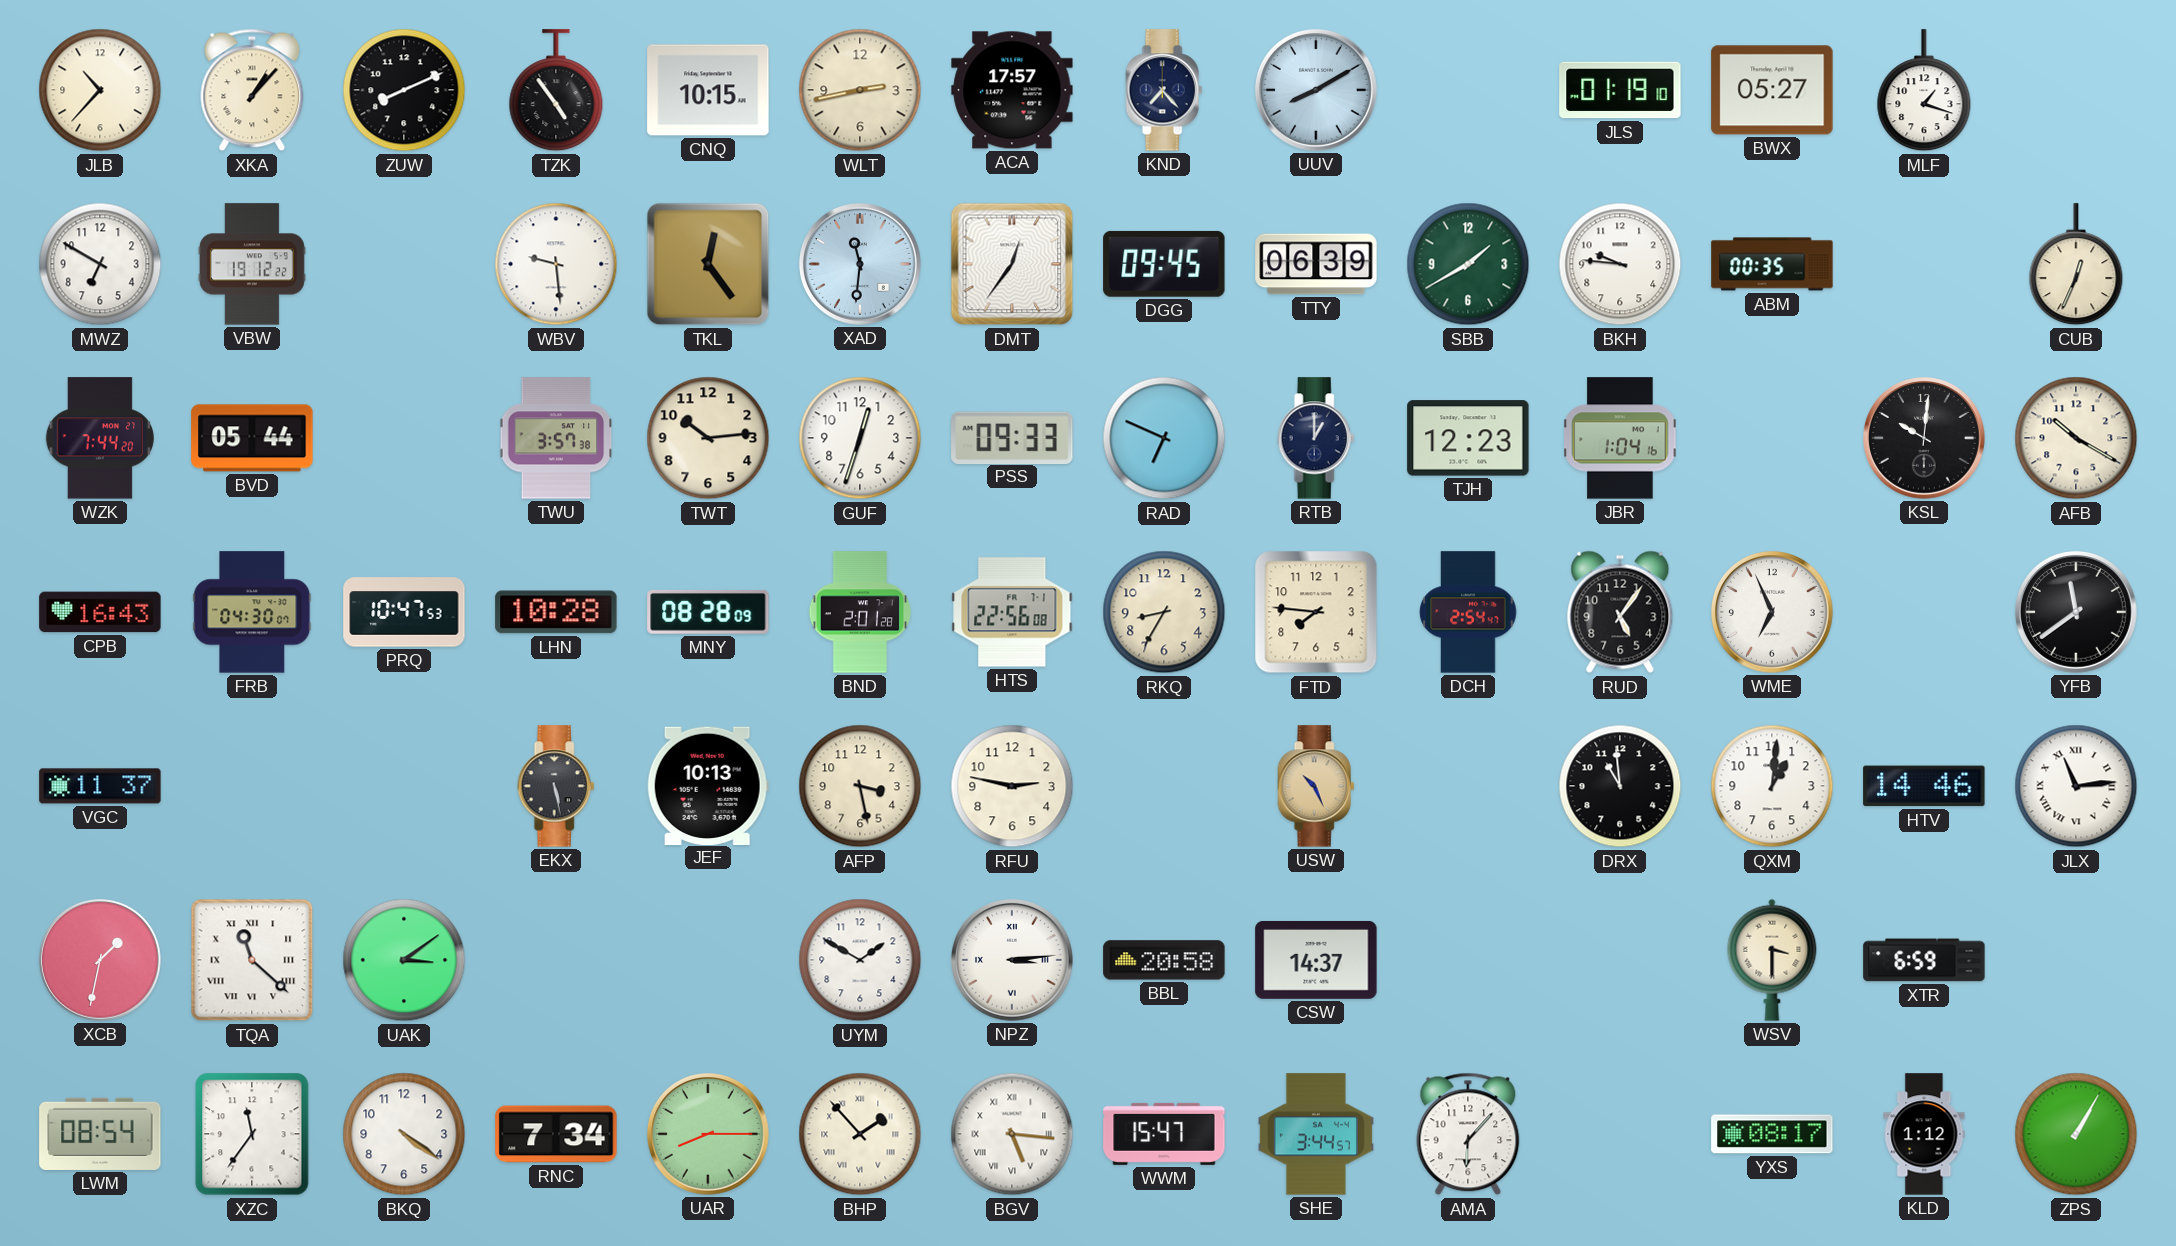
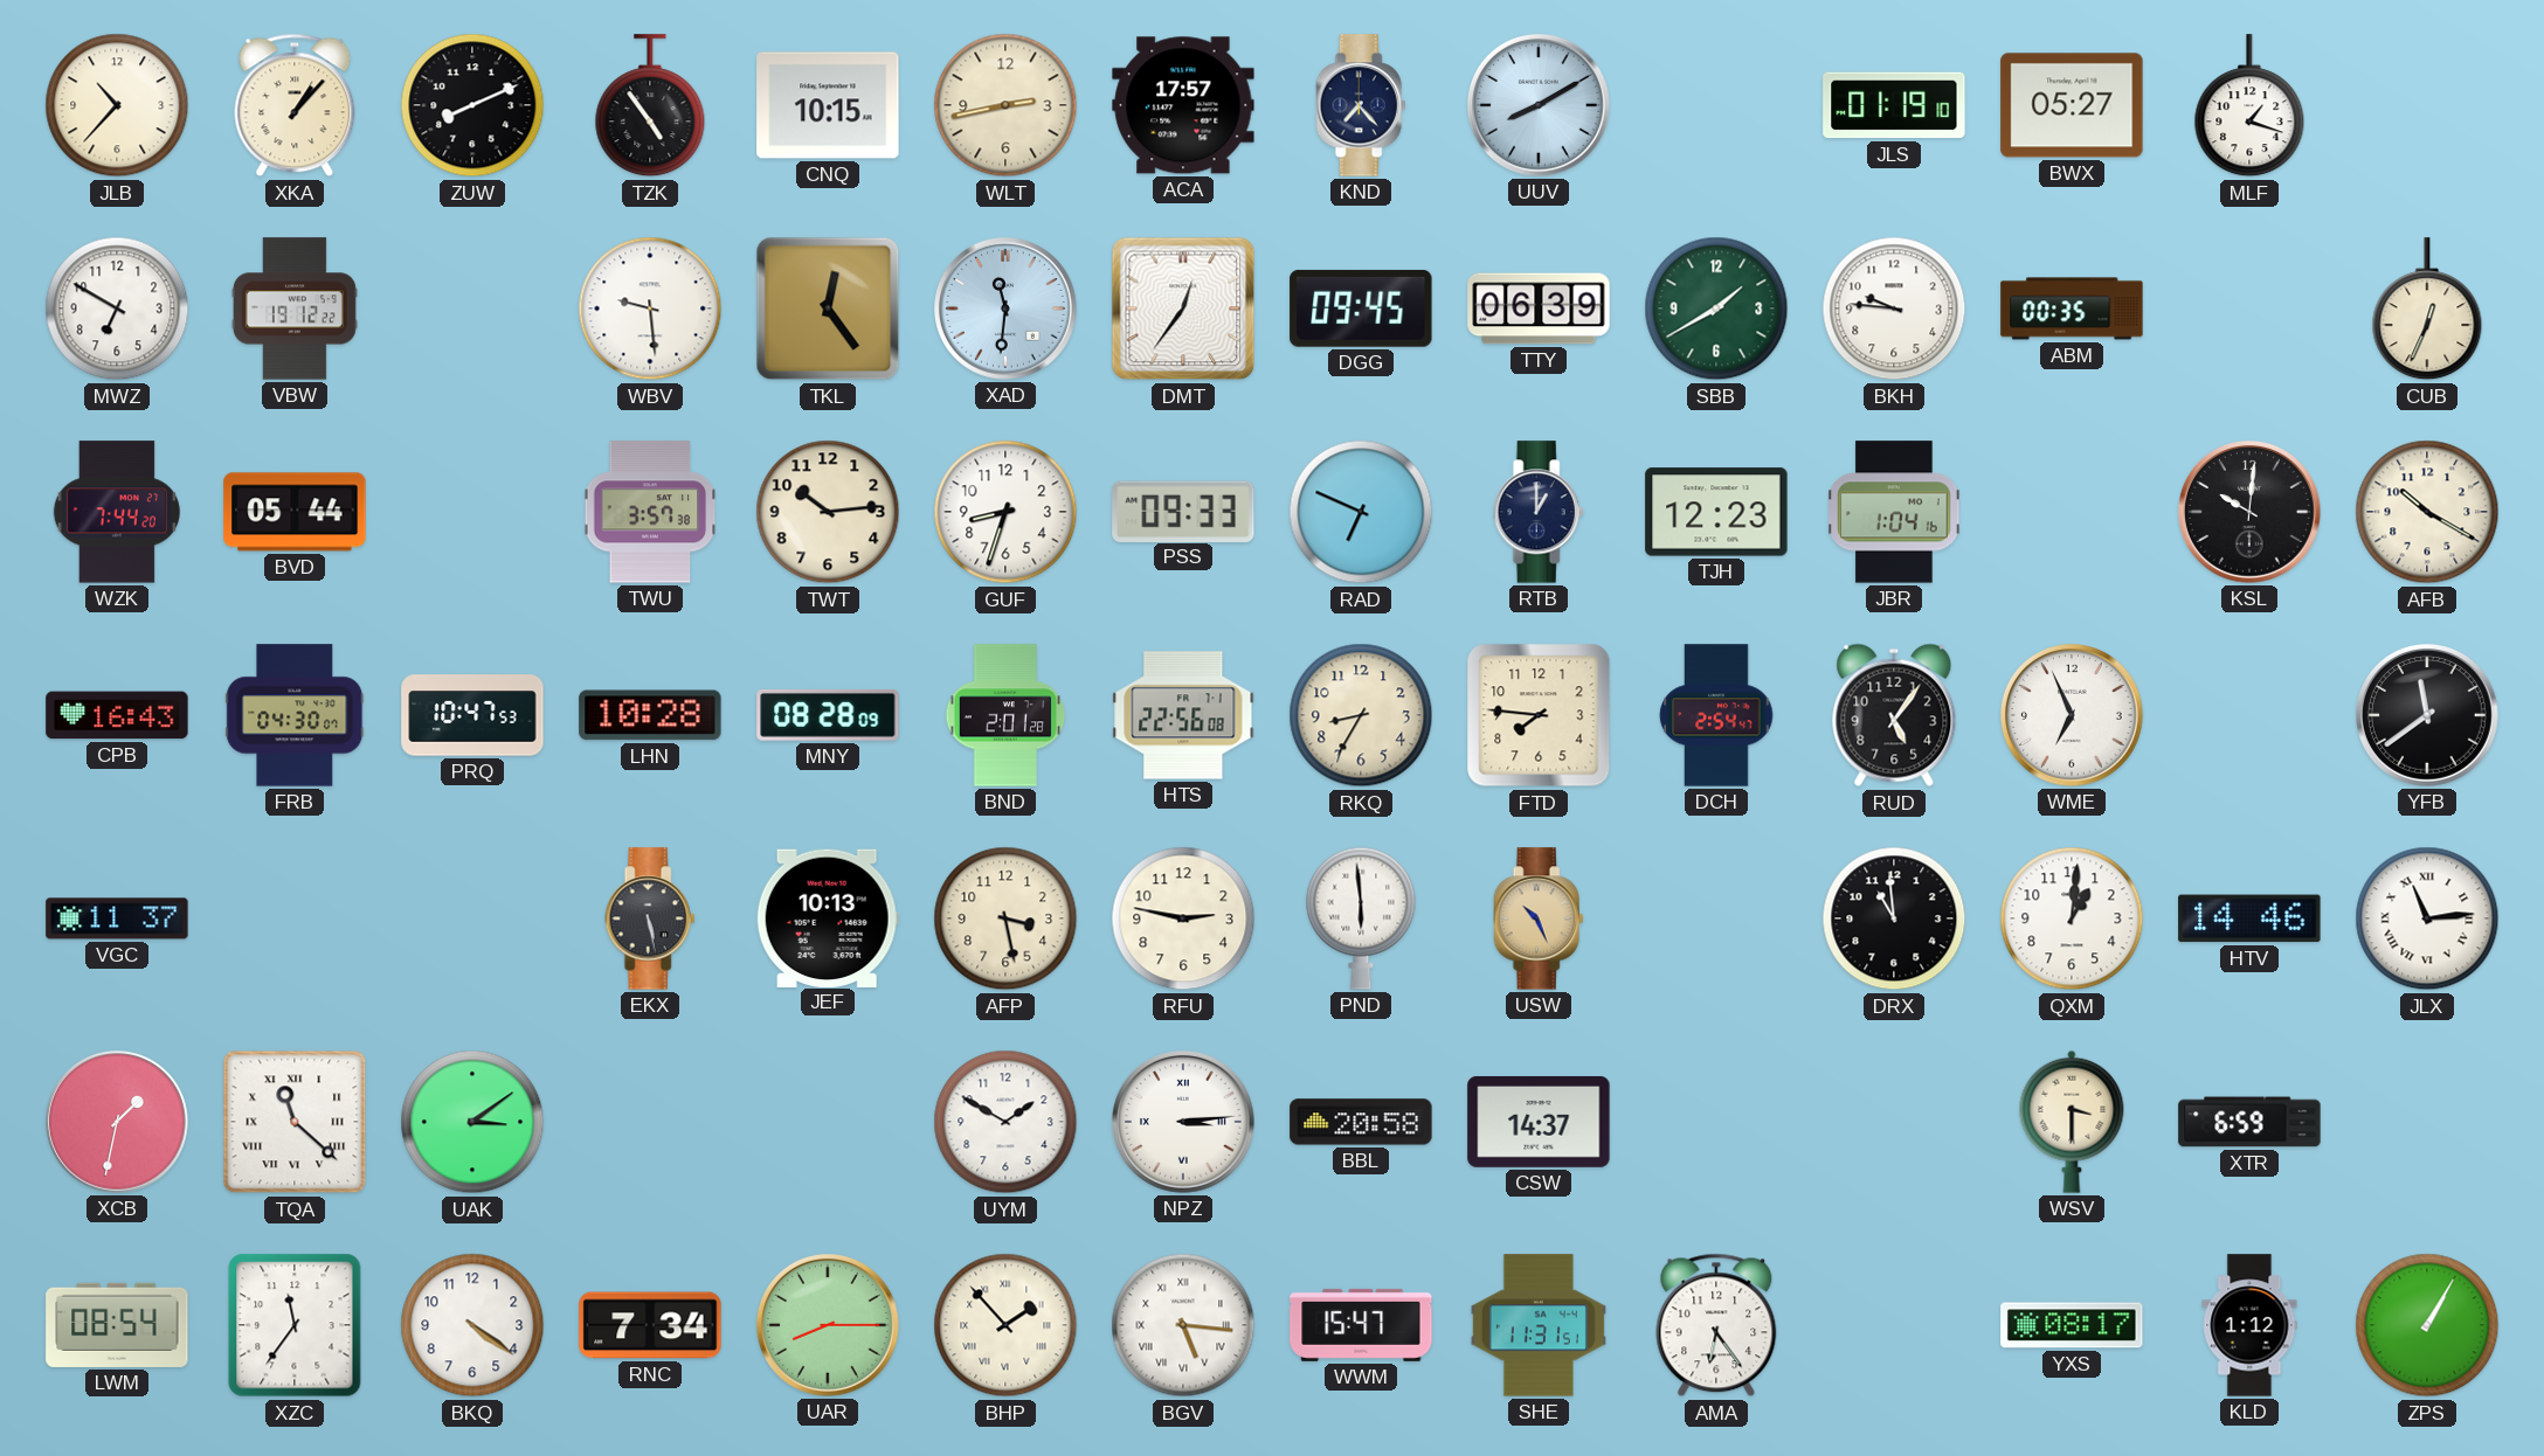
GUF: 12:33 -> 8:33
PND: none -> 5:59
SHE: 3:44 -> 11:31
AMA: 6:07 -> 6:24
